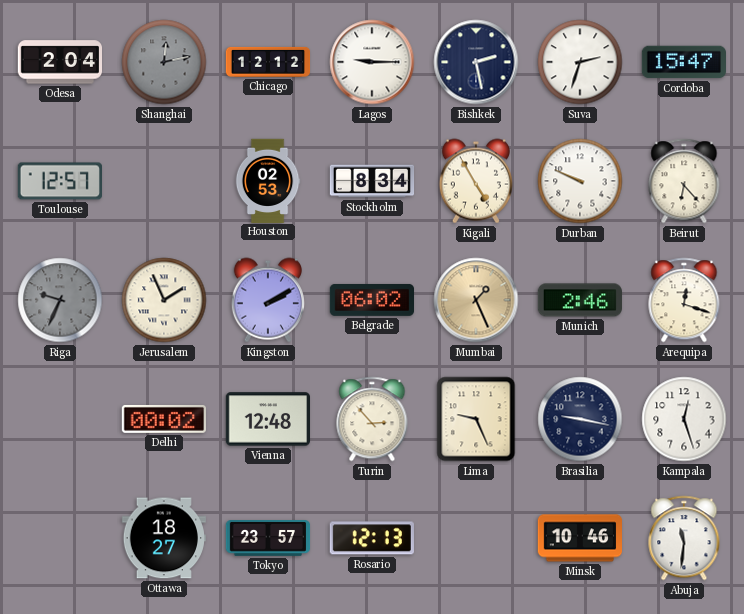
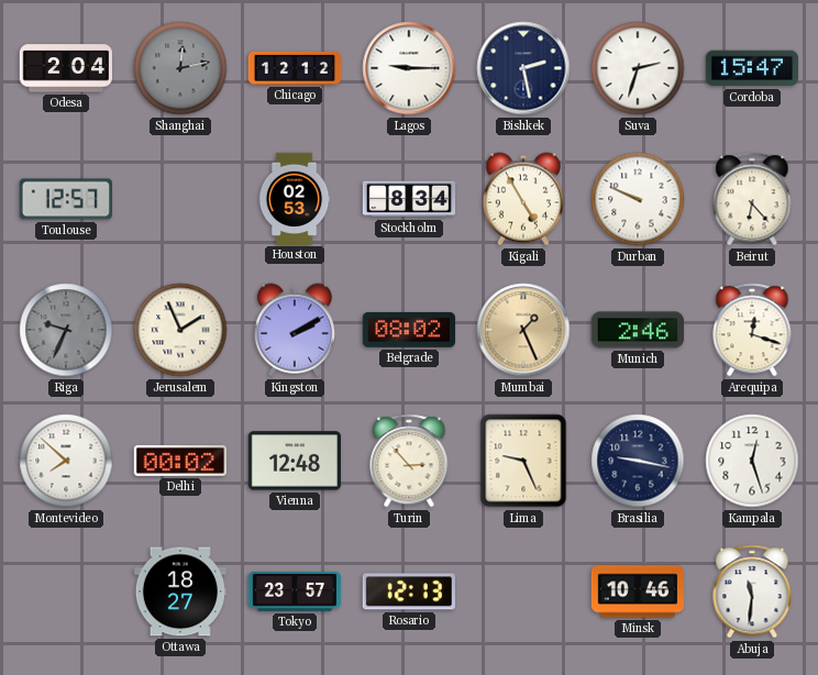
Belgrade: 06:02 -> 08:02
Montevideo: none -> 7:52
